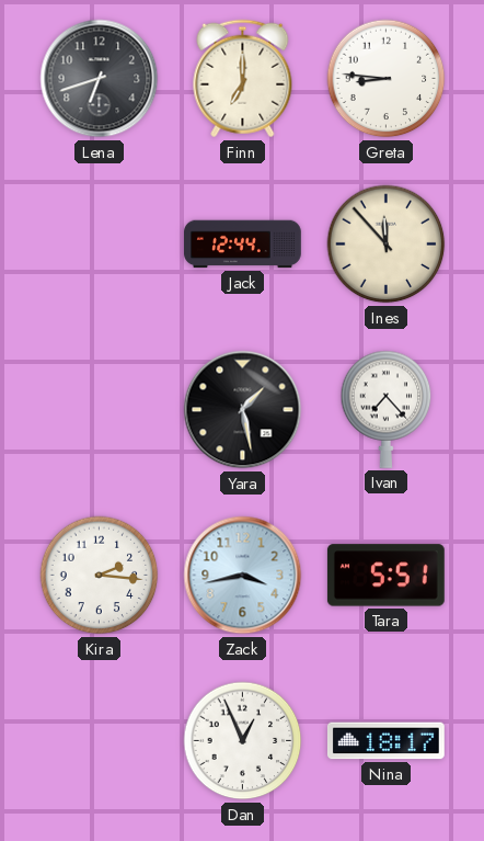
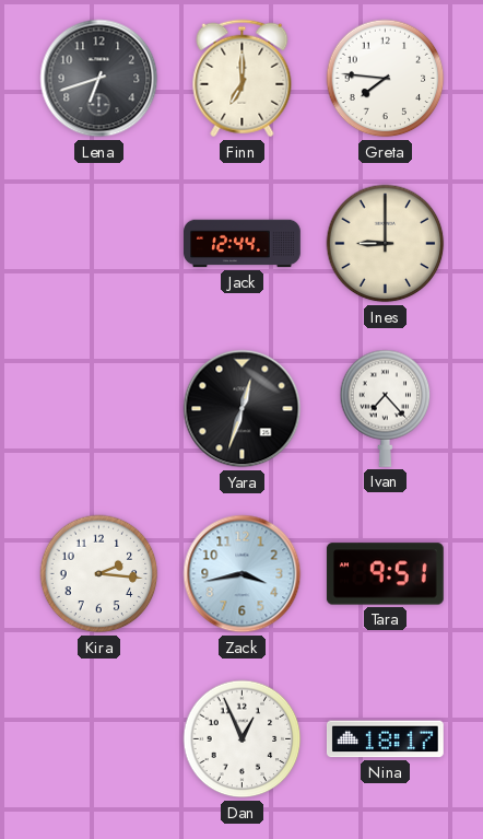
Greta: 8:46 -> 7:46
Ines: 11:53 -> 9:00
Yara: 1:28 -> 12:33
Tara: 5:51 -> 9:51
